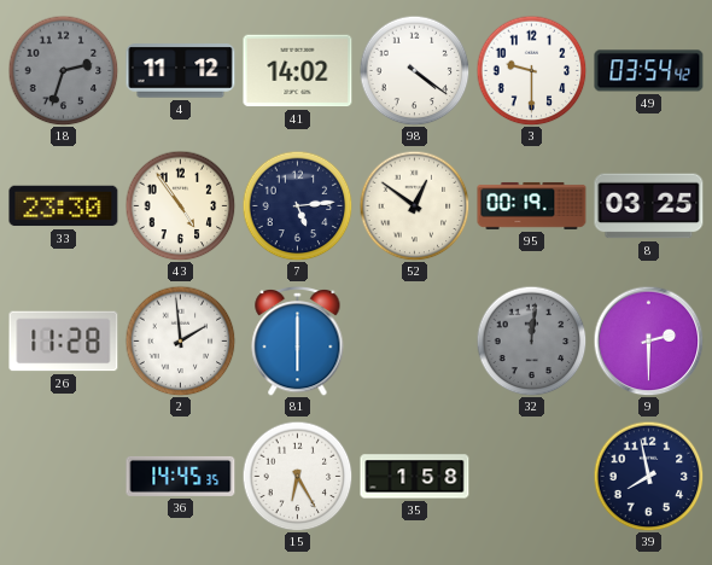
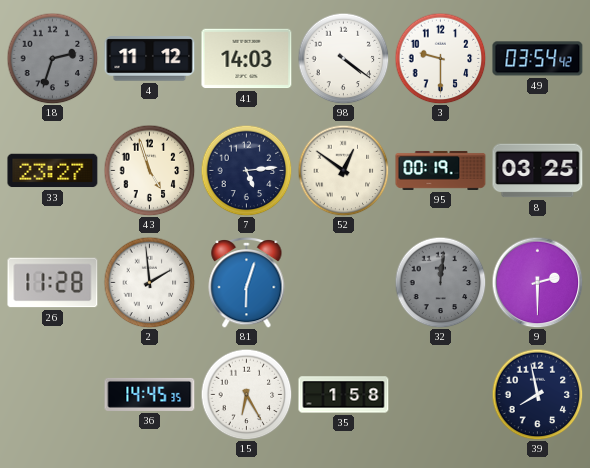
41: 14:02 -> 14:03
33: 23:30 -> 23:27
43: 4:54 -> 4:57
81: 6:00 -> 6:03
